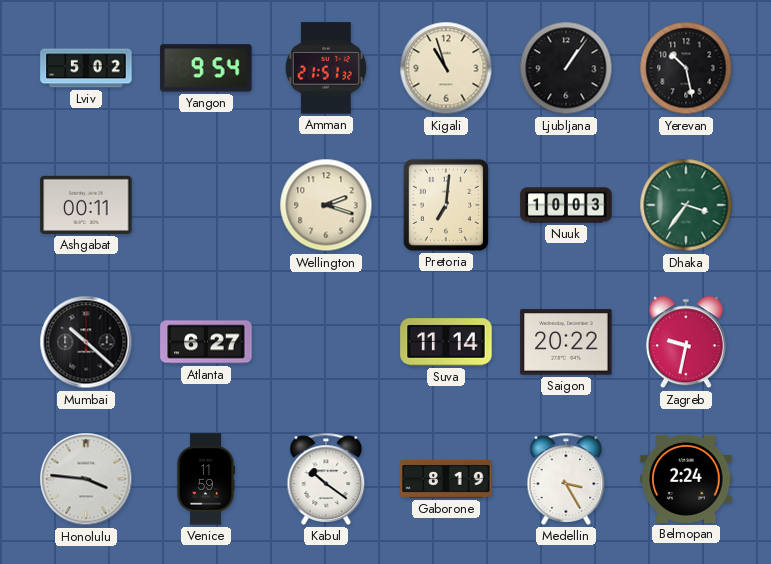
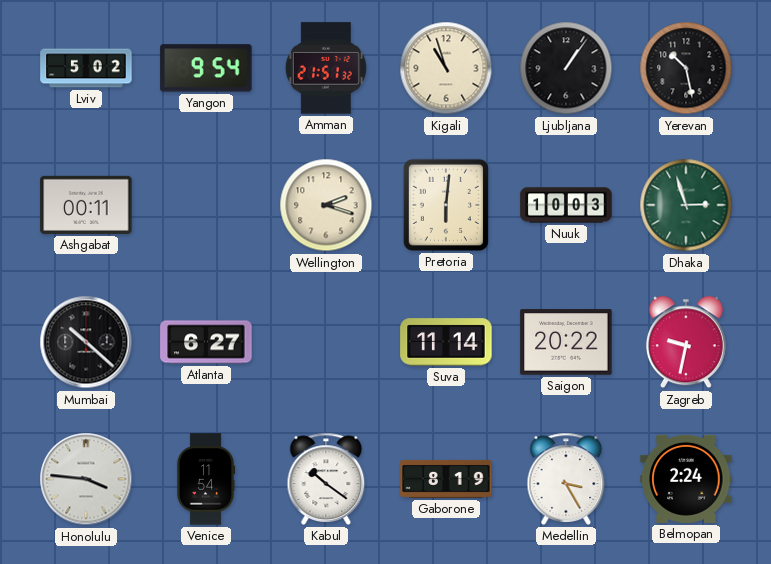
Pretoria: 7:01 -> 6:01
Dhaka: 3:36 -> 2:57
Venice: 11:59 -> 11:54
